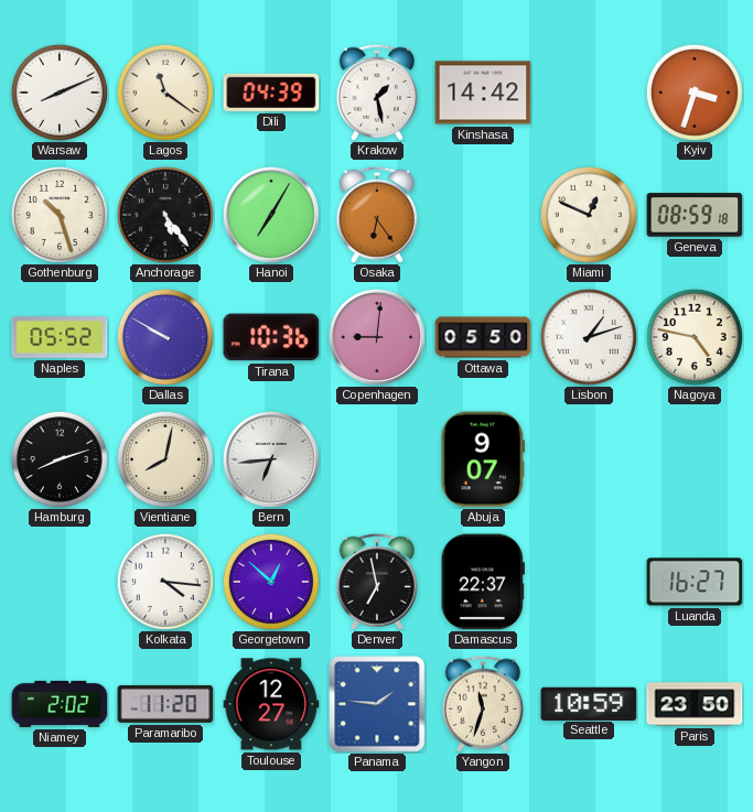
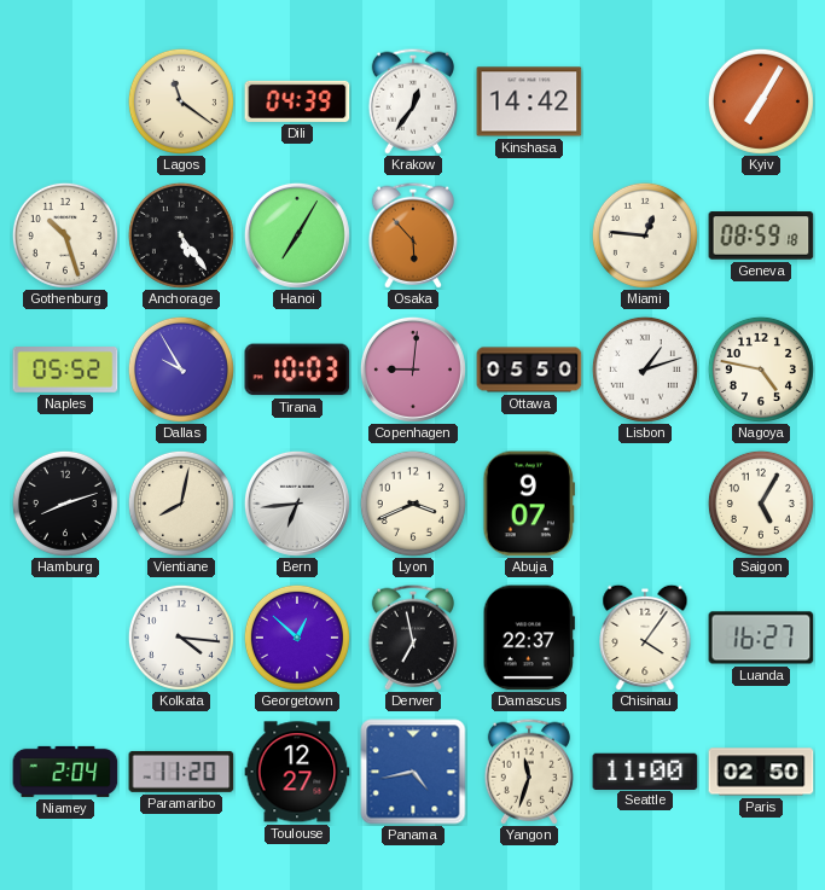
Warsaw: 8:11 -> none
Krakow: 1:28 -> 12:36
Kyiv: 3:33 -> 7:05
Osaka: 6:24 -> 5:53
Miami: 12:49 -> 12:46
Dallas: 9:50 -> 9:55
Tirana: 10:36 -> 10:03
Lyon: none -> 3:41
Saigon: none -> 5:05
Chisinau: none -> 4:06
Niamey: 2:02 -> 2:04
Panama: 1:46 -> 4:43
Seattle: 10:59 -> 11:00
Paris: 23:50 -> 02:50
